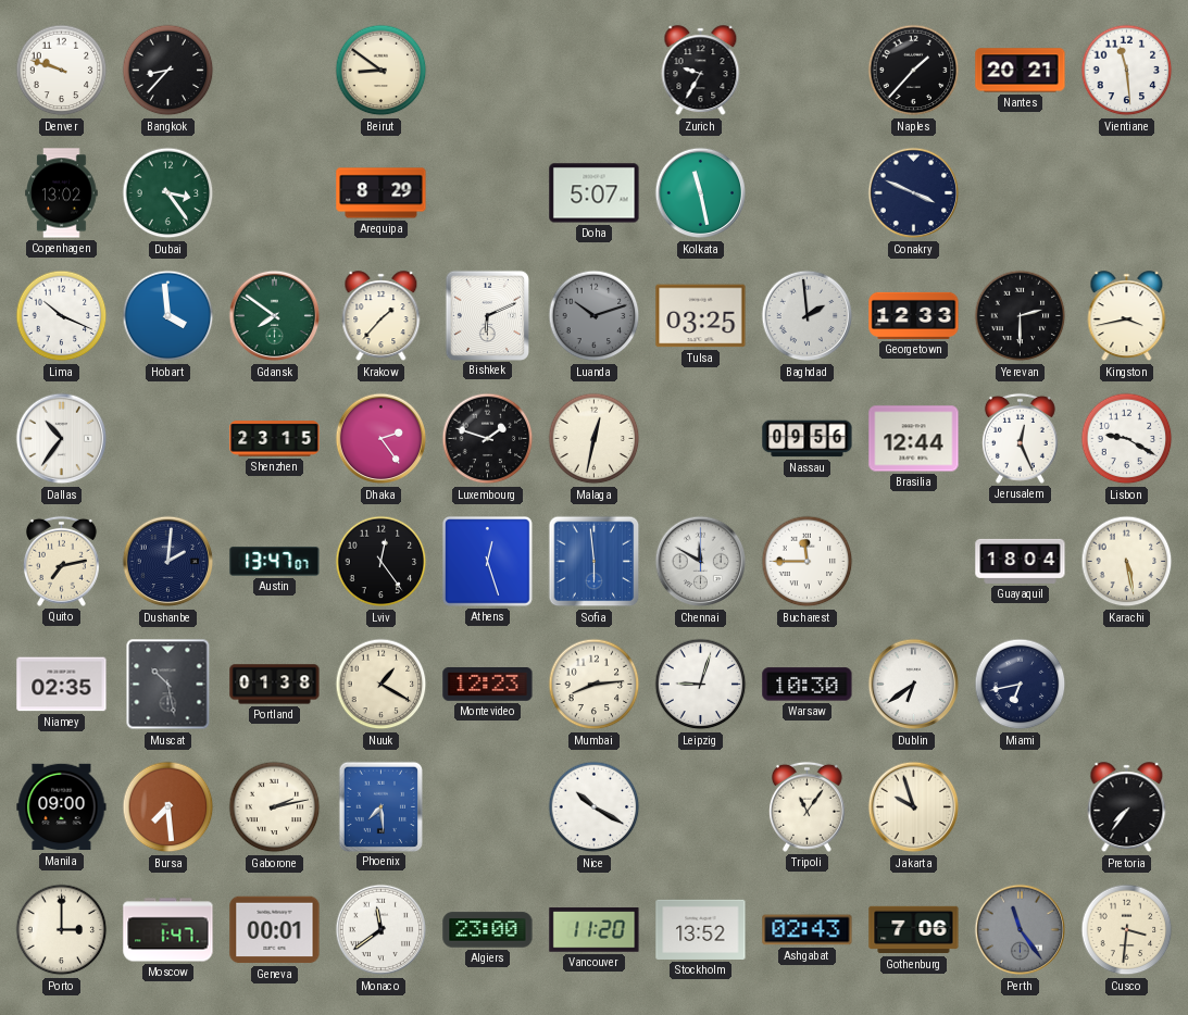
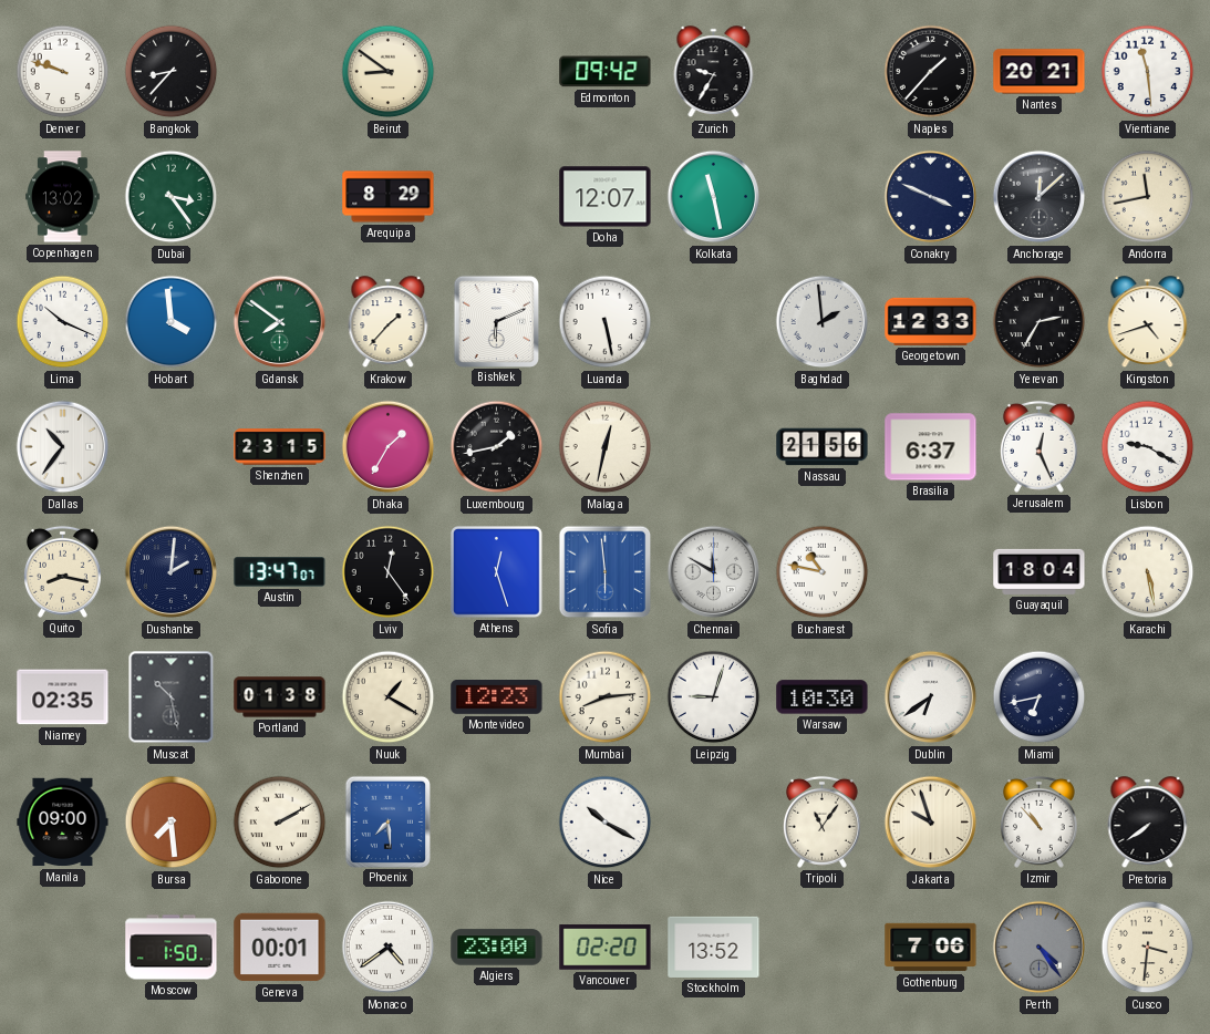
Edmonton: none -> 09:42
Doha: 5:07 -> 12:07
Anchorage: none -> 12:08
Andorra: none -> 11:43
Luanda: 10:12 -> 5:28
Luanda dial: grey -> white
Tulsa: 03:25 -> none
Yerevan: 2:30 -> 2:35
Kingston: 3:43 -> 4:42
Dhaka: 2:24 -> 1:35
Luxembourg: 1:48 -> 1:43
Nassau: 09:56 -> 21:56
Brasilia: 12:44 -> 6:37
Quito: 7:13 -> 8:17
Bucharest: 11:45 -> 10:47
Gaborone: 2:13 -> 2:10
Izmir: none -> 10:53
Pretoria: 7:36 -> 7:39
Porto: 3:00 -> none
Moscow: 1:47 -> 1:50
Monaco: 11:39 -> 4:39
Vancouver: 11:20 -> 02:20
Ashgabat: 02:43 -> none
Perth: 11:24 -> 4:24
